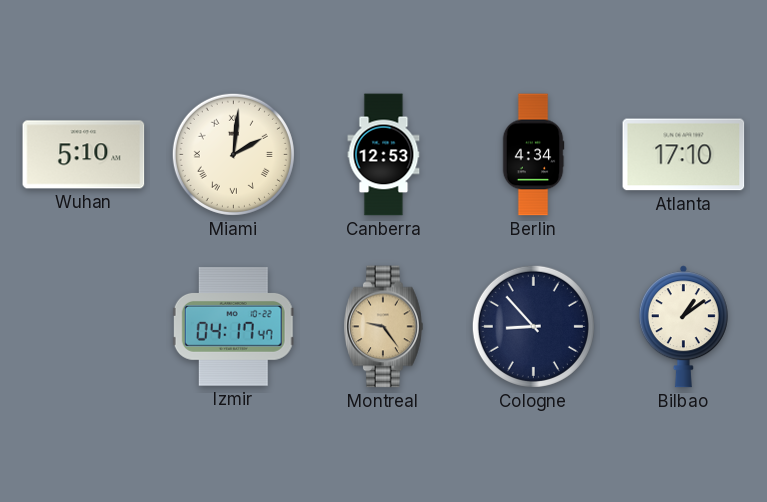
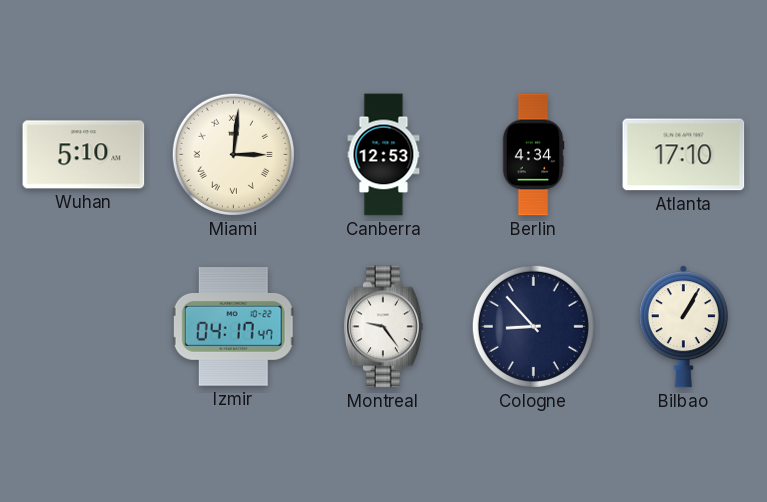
Miami: 2:01 -> 3:01
Montreal dial: champagne -> white
Bilbao: 1:09 -> 1:05
